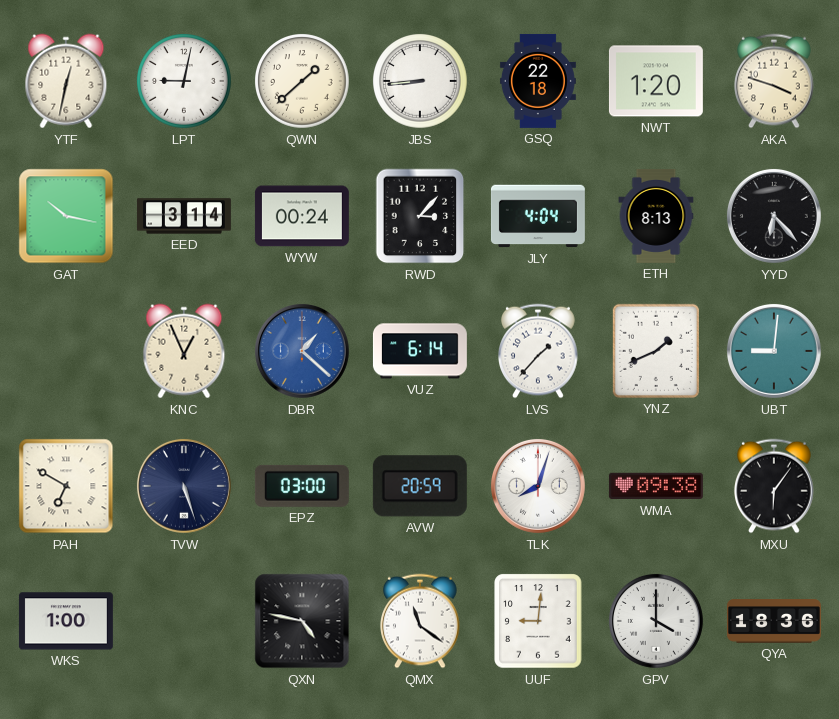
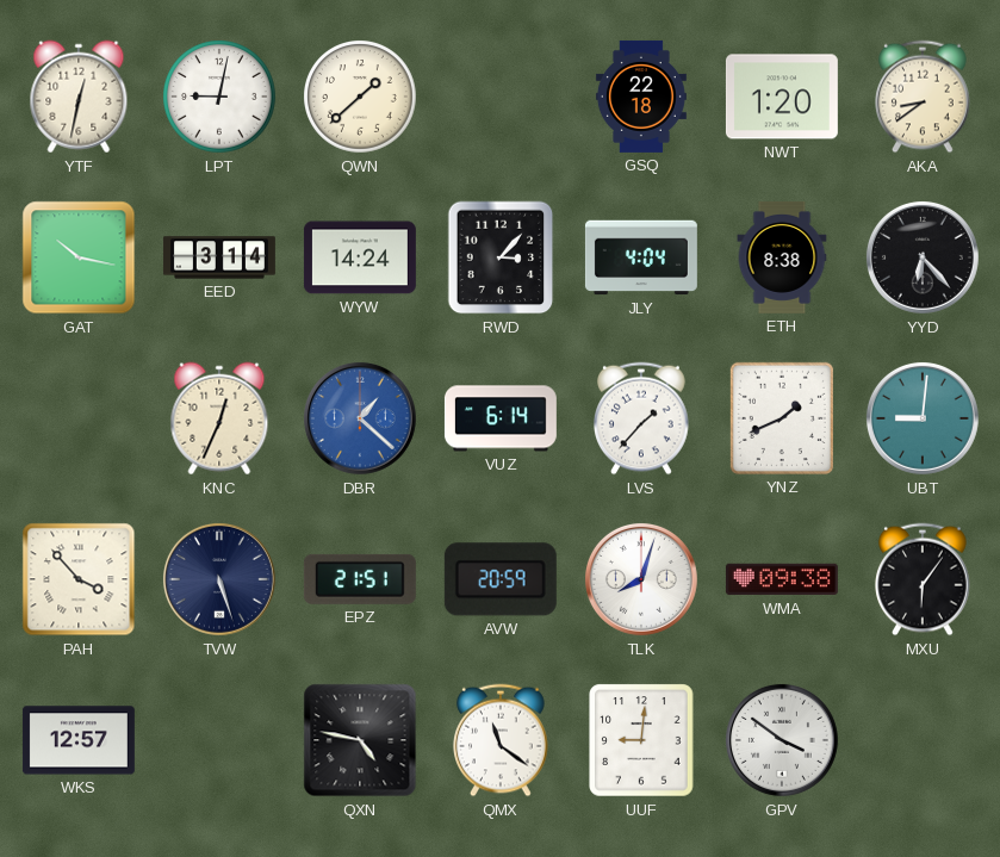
JBS: 8:44 -> none
AKA: 3:48 -> 8:39
WYW: 00:24 -> 14:24
ETH: 8:13 -> 8:38
KNC: 12:56 -> 12:34
PAH: 6:50 -> 3:53
EPZ: 03:00 -> 21:51
WKS: 1:00 -> 12:57
GPV: 4:00 -> 3:51
QYA: 18:36 -> none
